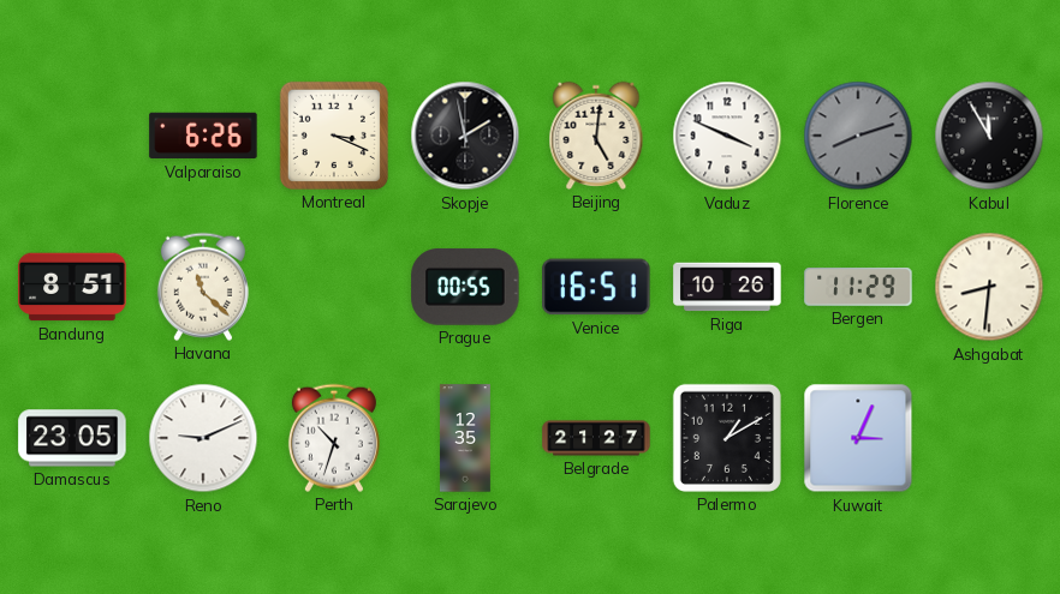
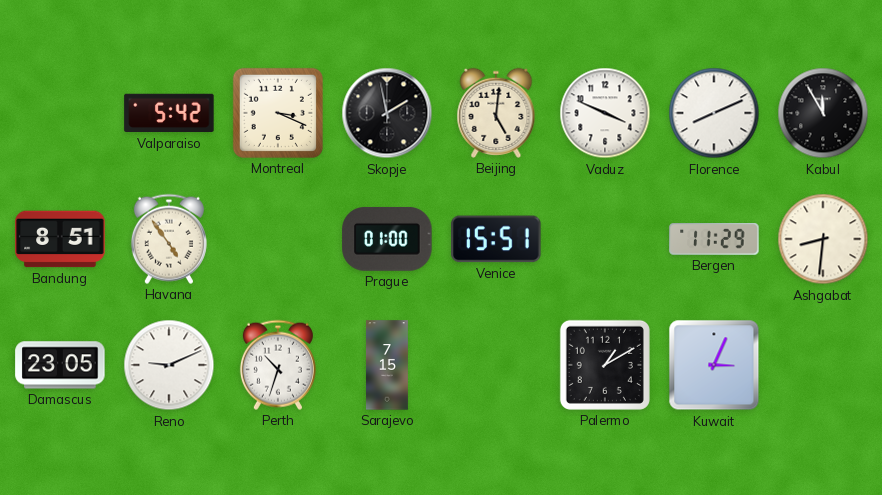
Valparaiso: 6:26 -> 5:42
Florence: 8:12 -> 8:11
Florence dial: grey -> white
Havana: 11:22 -> 4:54
Prague: 00:55 -> 01:00
Venice: 16:51 -> 15:51
Riga: 10:26 -> none
Sarajevo: 12:35 -> 7:15
Belgrade: 21:27 -> none
